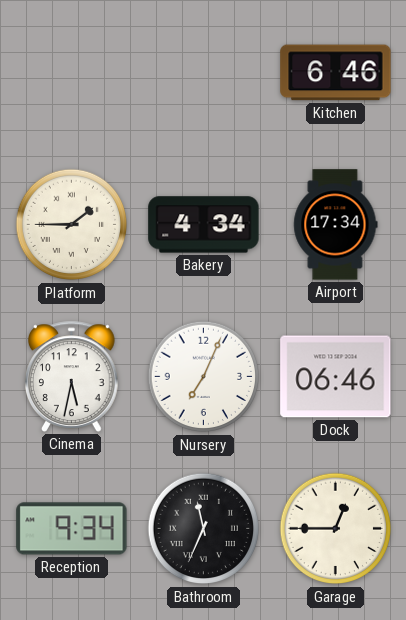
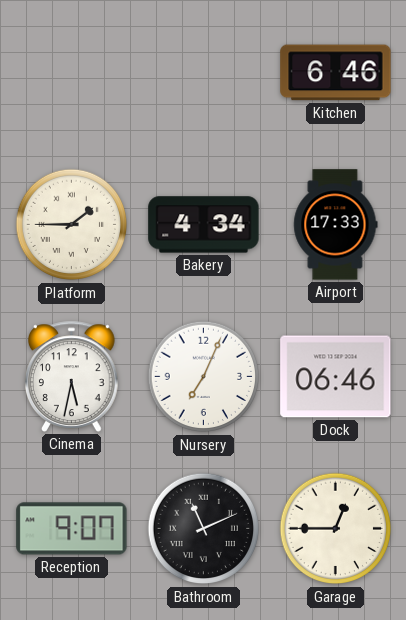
Airport: 17:34 -> 17:33
Reception: 9:34 -> 9:07
Bathroom: 11:34 -> 11:11
